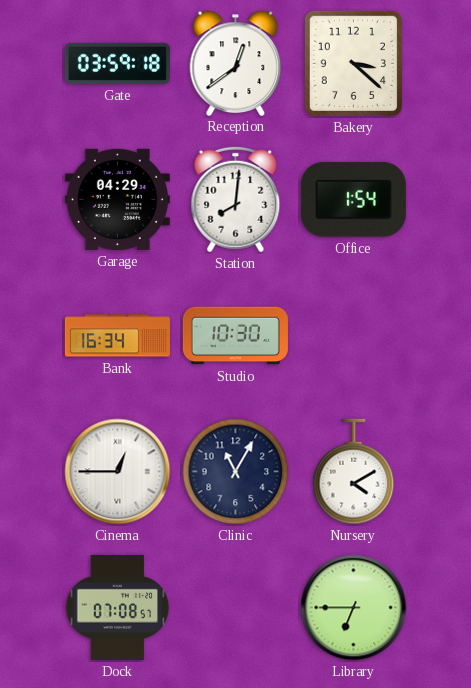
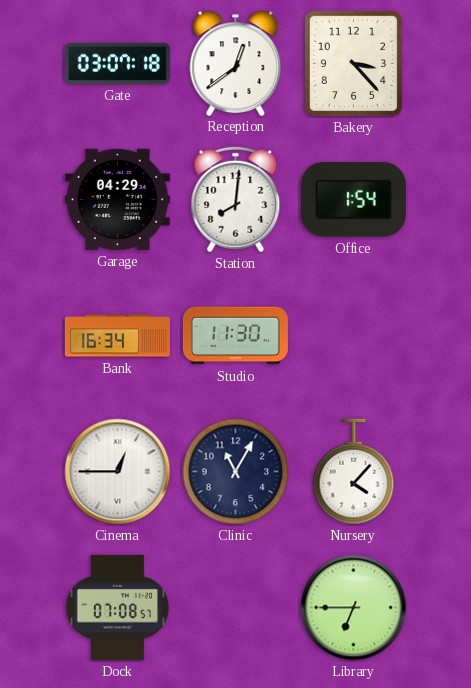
Gate: 03:59 -> 03:07
Bakery: 3:22 -> 3:23
Studio: 10:30 -> 11:30
Nursery: 4:10 -> 4:07
